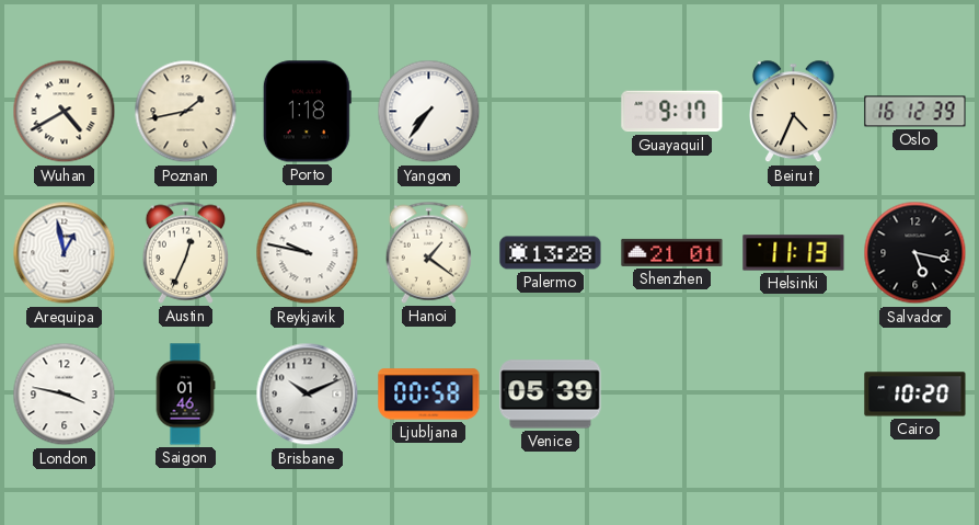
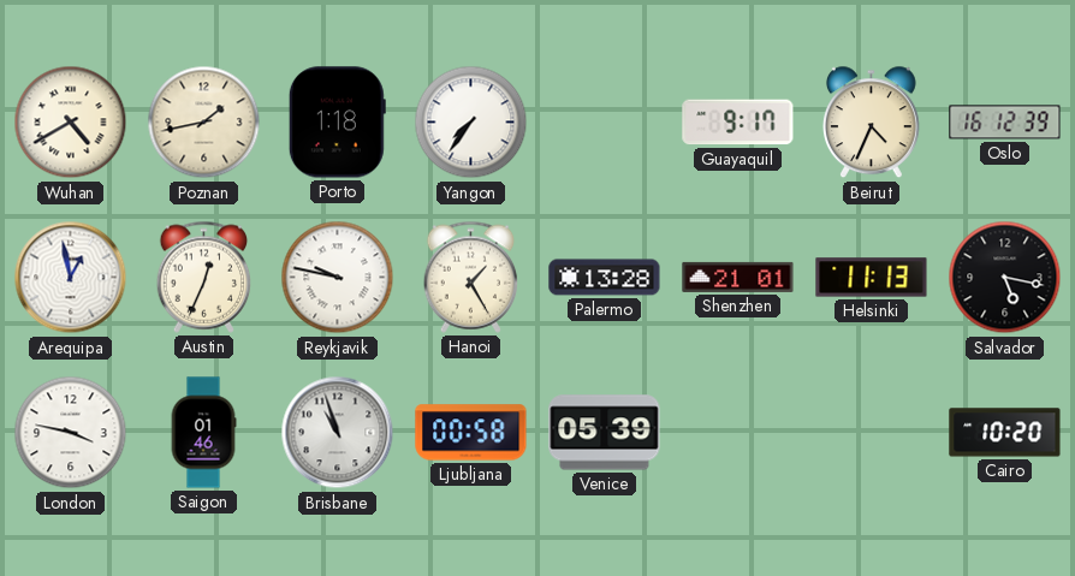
Hanoi: 1:21 -> 1:25
Brisbane: 10:11 -> 10:57
